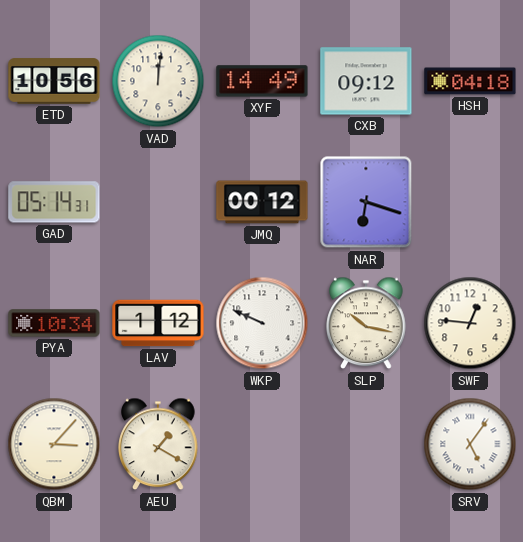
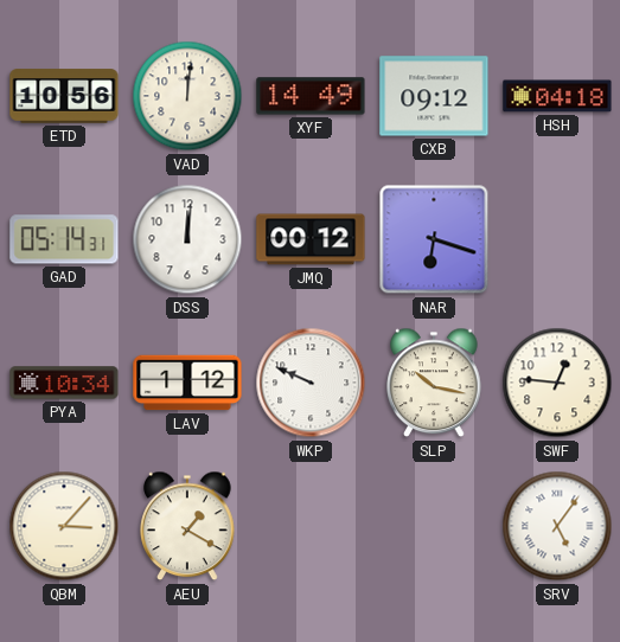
DSS: none -> 12:01
